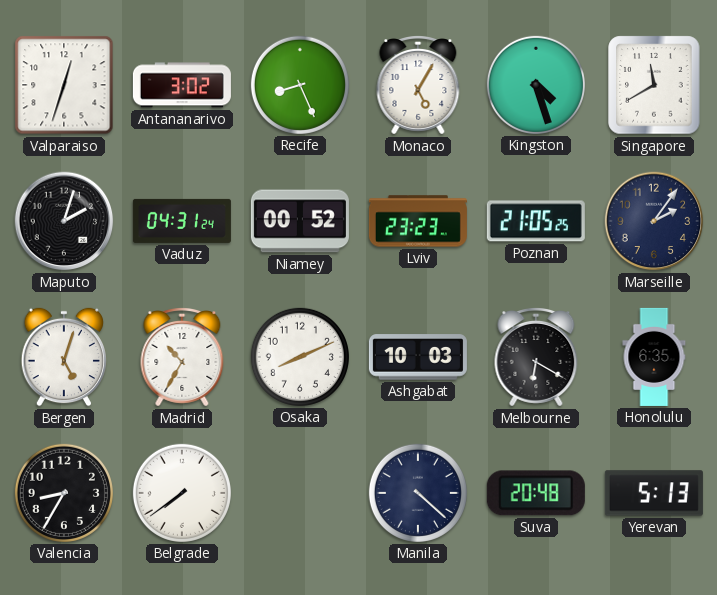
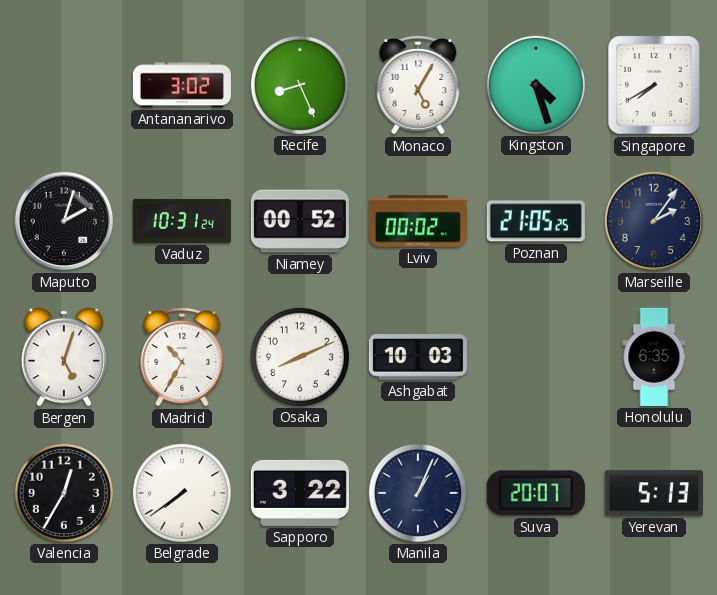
Valparaiso: 12:33 -> none
Singapore: 11:40 -> 7:40
Vaduz: 04:31 -> 10:31
Lviv: 23:23 -> 00:02
Melbourne: 6:20 -> none
Valencia: 8:35 -> 12:35
Sapporo: none -> 3:22
Manila: 4:22 -> 1:04
Suva: 20:48 -> 20:07
